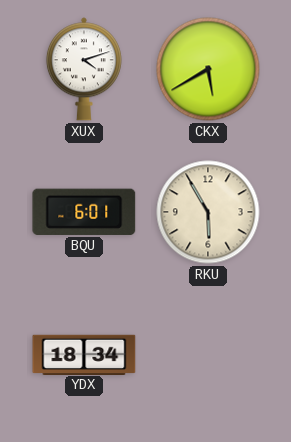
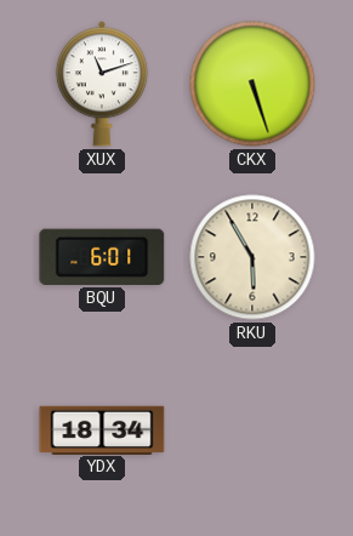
XUX: 4:12 -> 11:12
CKX: 5:40 -> 5:27
